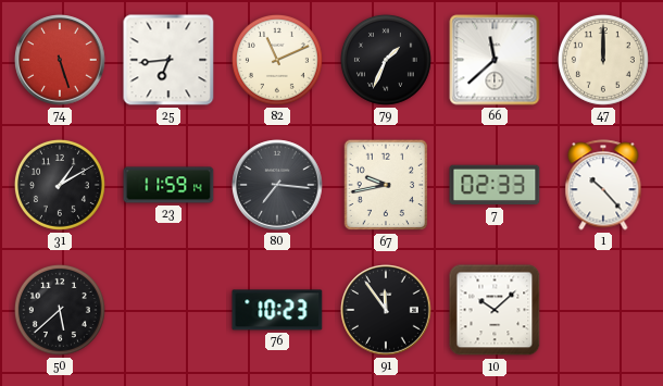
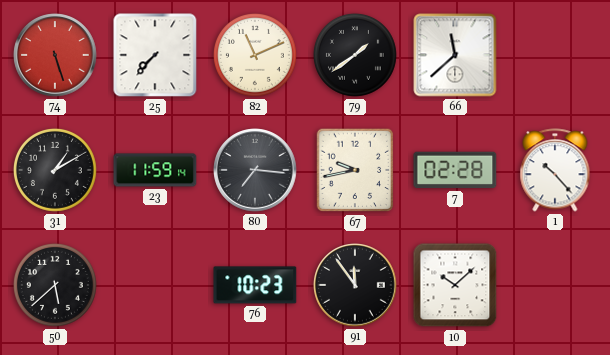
25: 6:44 -> 7:37
79: 1:34 -> 1:39
47: 12:00 -> none
7: 02:33 -> 02:28
